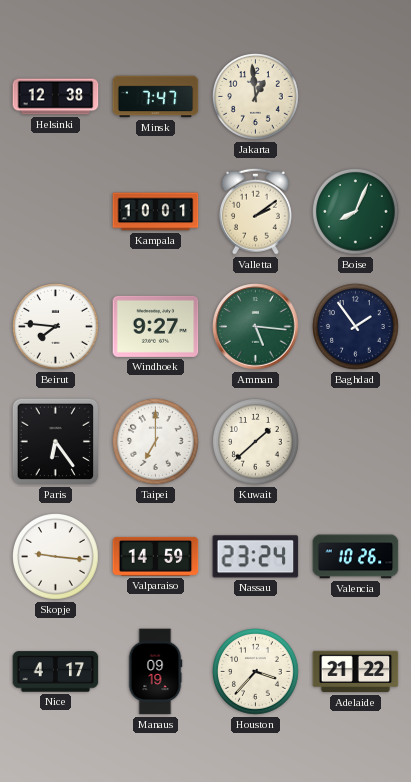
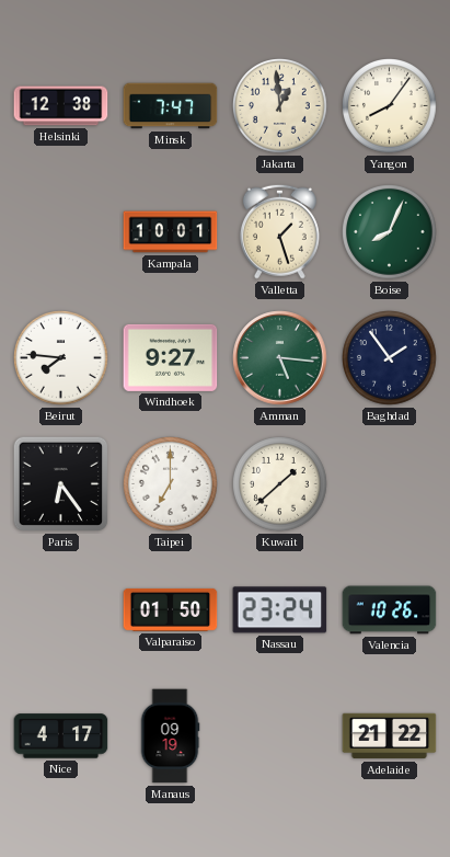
Yangon: none -> 8:06
Valletta: 2:09 -> 1:27
Skopje: 9:16 -> none
Valparaiso: 14:59 -> 01:50
Houston: 3:37 -> none
